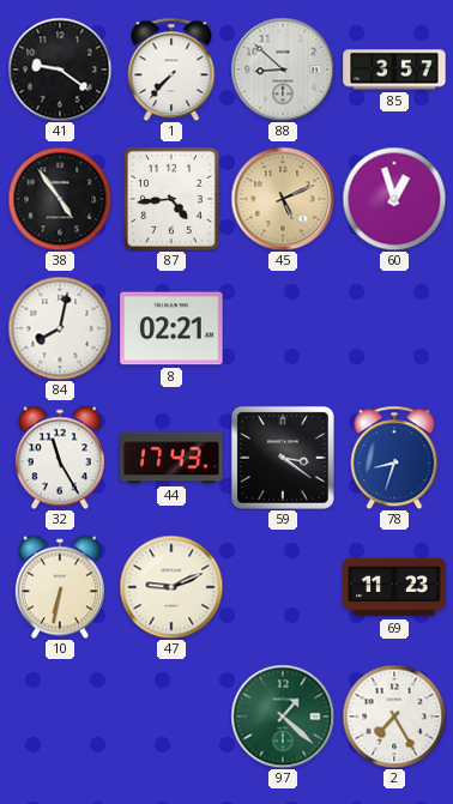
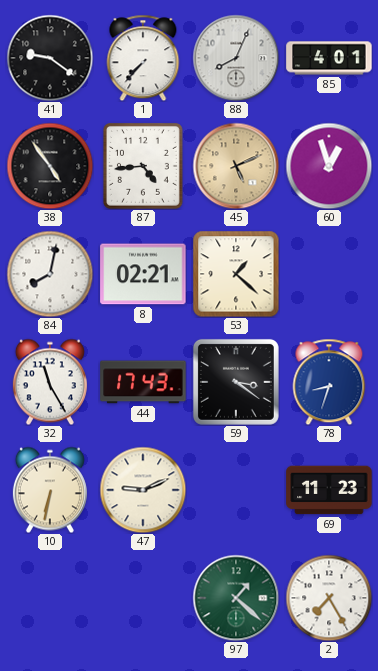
88: 8:52 -> 8:04
85: 3:57 -> 4:01
53: none -> 1:22
